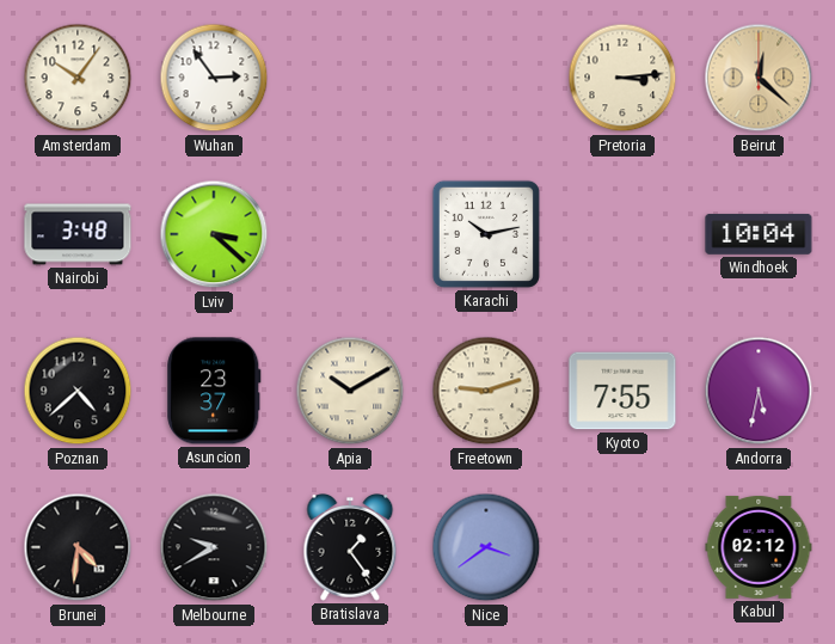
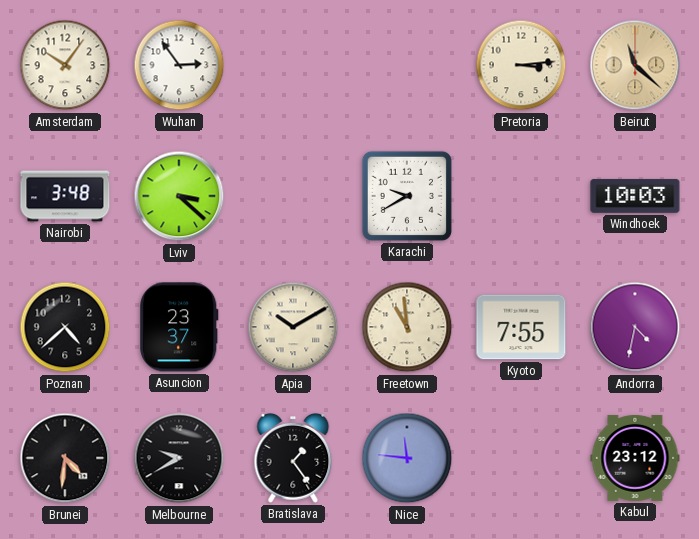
Beirut: 12:22 -> 11:22
Karachi: 10:13 -> 9:40
Windhoek: 10:04 -> 10:03
Freetown: 9:12 -> 10:59
Andorra: 5:32 -> 4:32
Nice: 3:39 -> 11:46
Kabul: 02:12 -> 23:12
